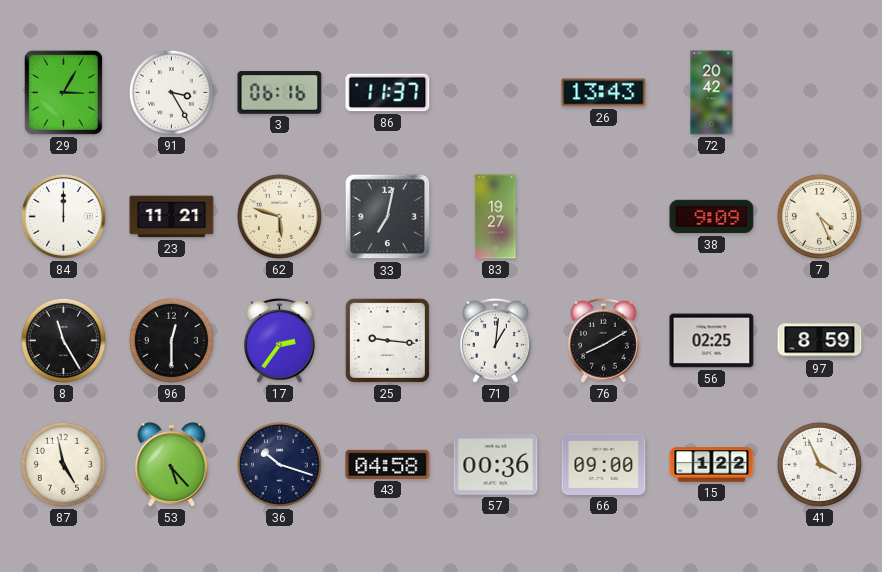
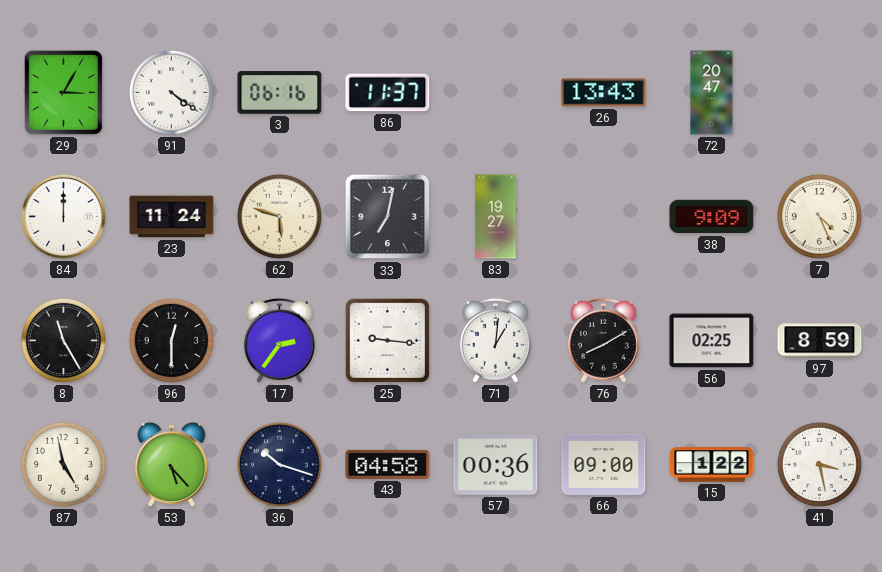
91: 3:25 -> 4:21
72: 20:42 -> 20:47
23: 11:21 -> 11:24
41: 3:56 -> 3:28
